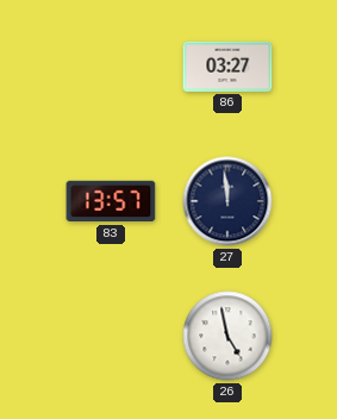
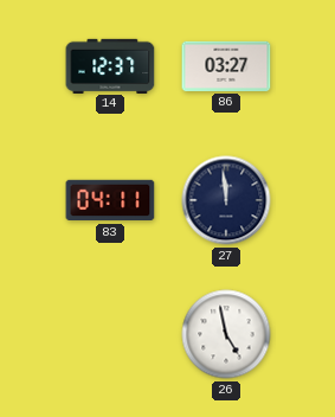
14: none -> 12:37
83: 13:57 -> 04:11
